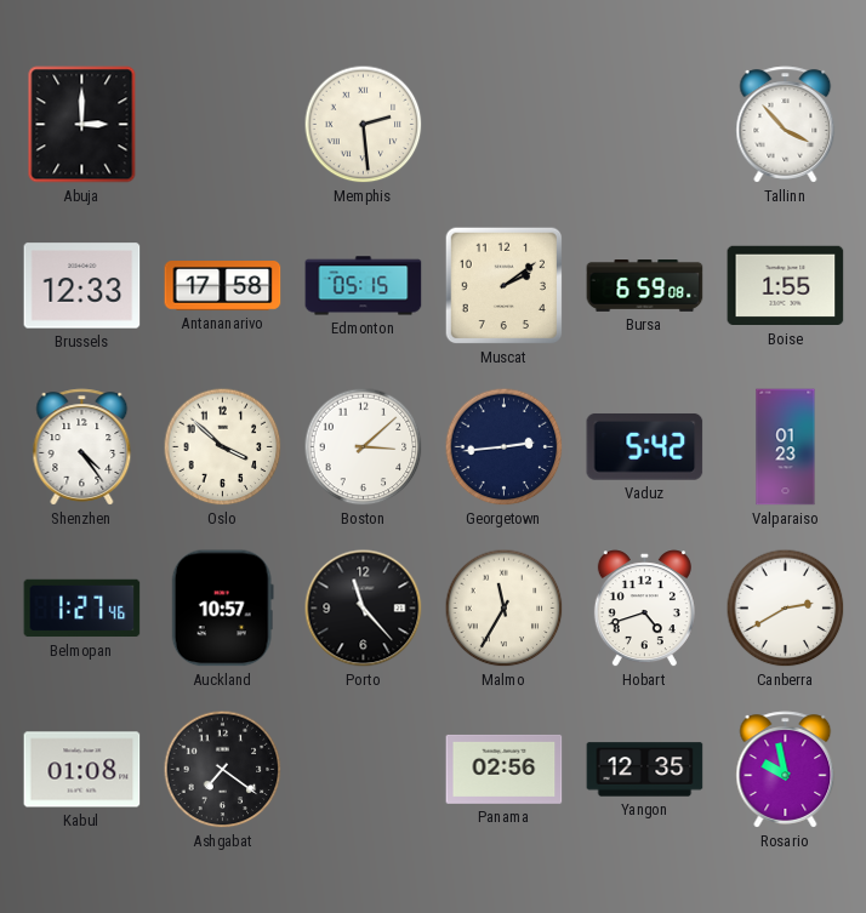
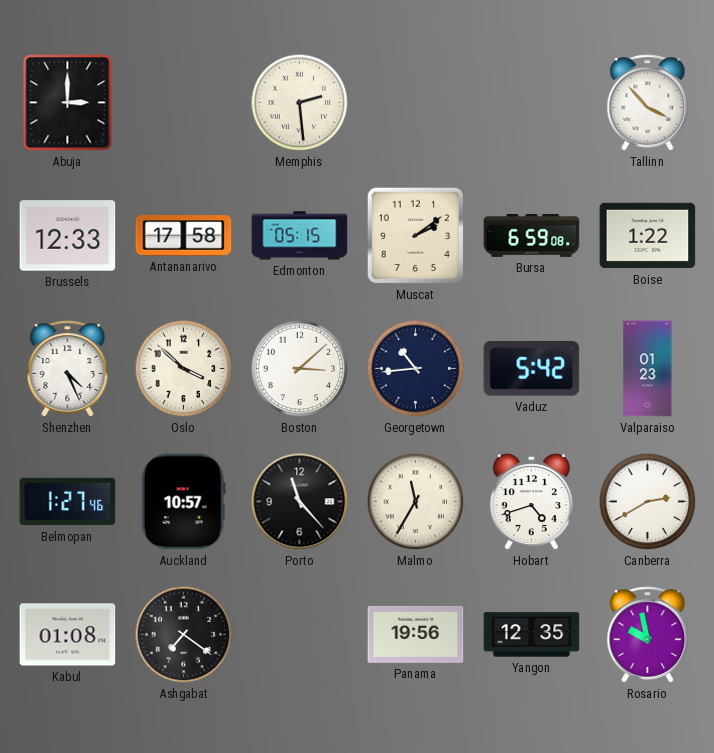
Boise: 1:55 -> 1:22
Shenzhen: 4:24 -> 4:26
Georgetown: 2:44 -> 10:44
Panama: 02:56 -> 19:56
